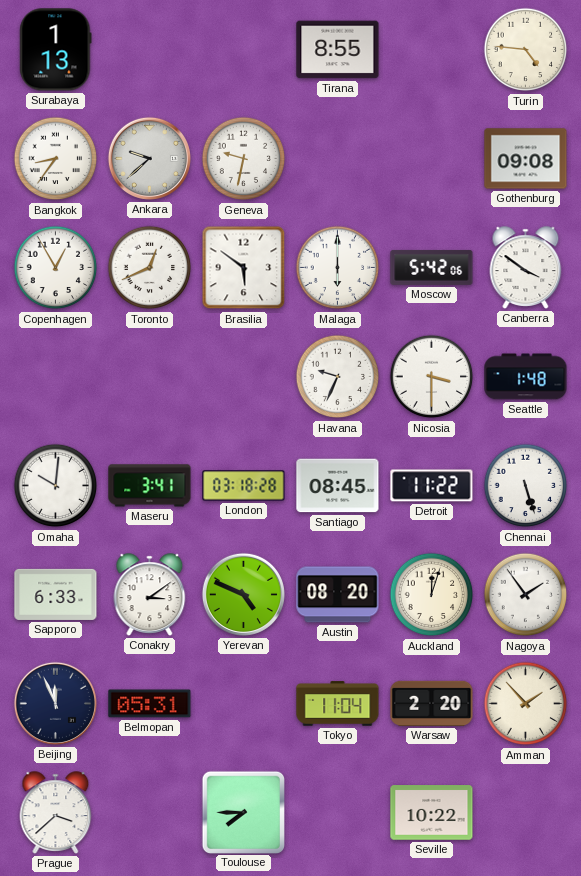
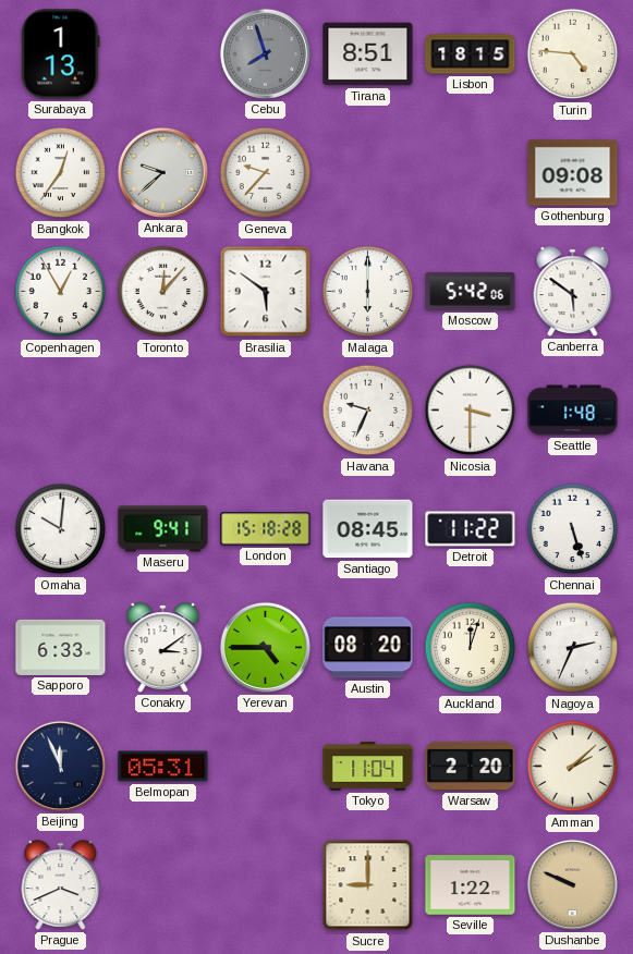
Cebu: none -> 7:57
Tirana: 8:55 -> 8:51
Lisbon: none -> 18:15
Bangkok: 8:36 -> 12:36
Geneva: 9:32 -> 9:37
Toronto: 12:41 -> 12:07
Canberra: 3:51 -> 5:51
Maseru: 3:41 -> 9:41
London: 03:18 -> 15:18
Yerevan: 4:49 -> 4:45
Nagoya: 1:54 -> 2:34
Amman: 1:53 -> 2:08
Prague: 3:38 -> 3:41
Toulouse: 7:45 -> none
Sucre: none -> 9:00
Seville: 10:22 -> 1:22
Dushanbe: none -> 9:49
